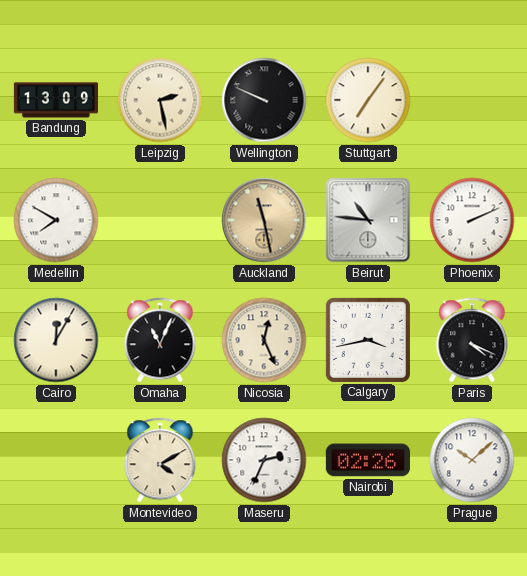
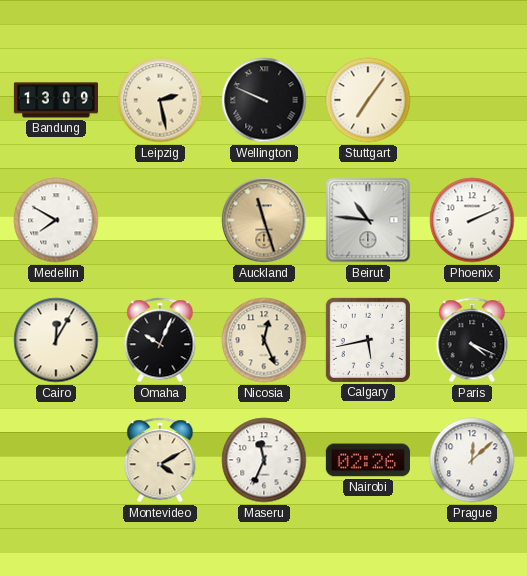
Auckland: 11:28 -> 11:27
Omaha: 11:04 -> 10:04
Calgary: 3:43 -> 5:43
Maseru: 2:34 -> 11:34
Prague: 10:08 -> 12:08
